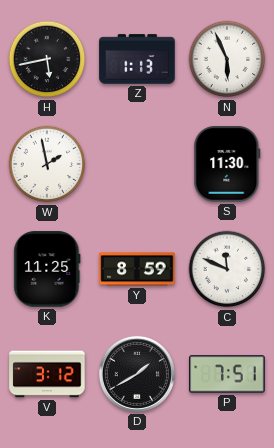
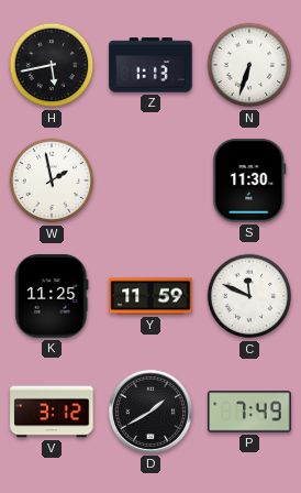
N: 5:56 -> 6:33
Y: 8:59 -> 11:59
P: 7:51 -> 7:49
